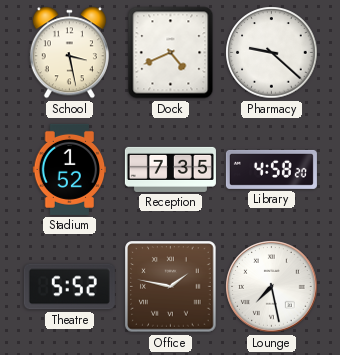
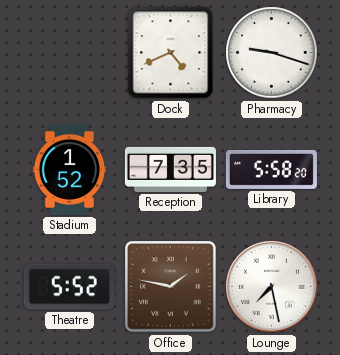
School: 3:28 -> none
Pharmacy: 9:22 -> 9:18
Library: 4:58 -> 5:58
